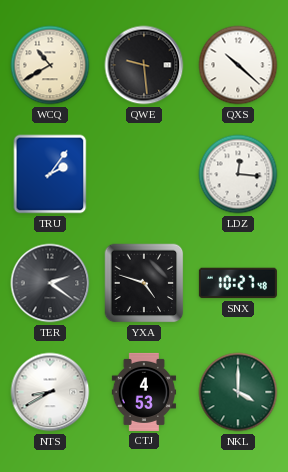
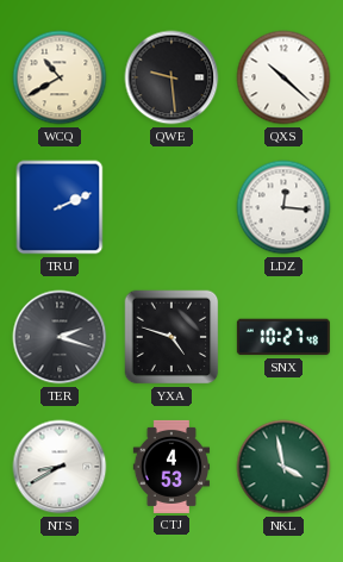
TRU: 2:06 -> 2:11
TER: 2:21 -> 2:18
NKL: 4:00 -> 3:58
